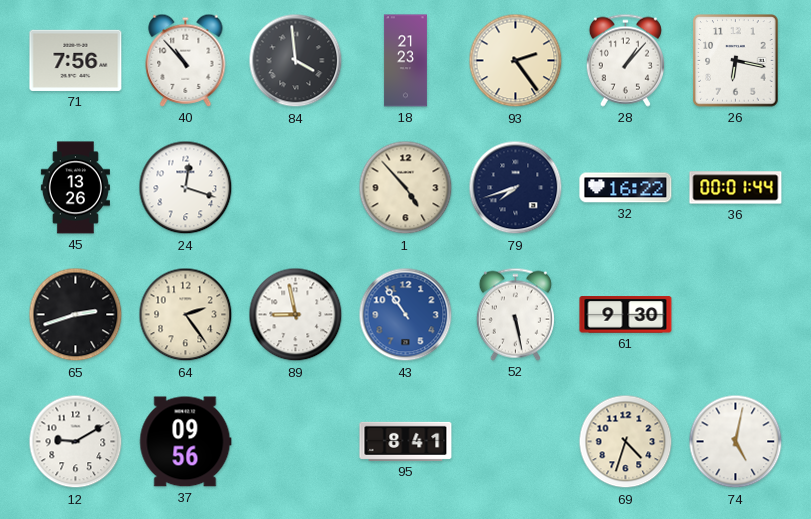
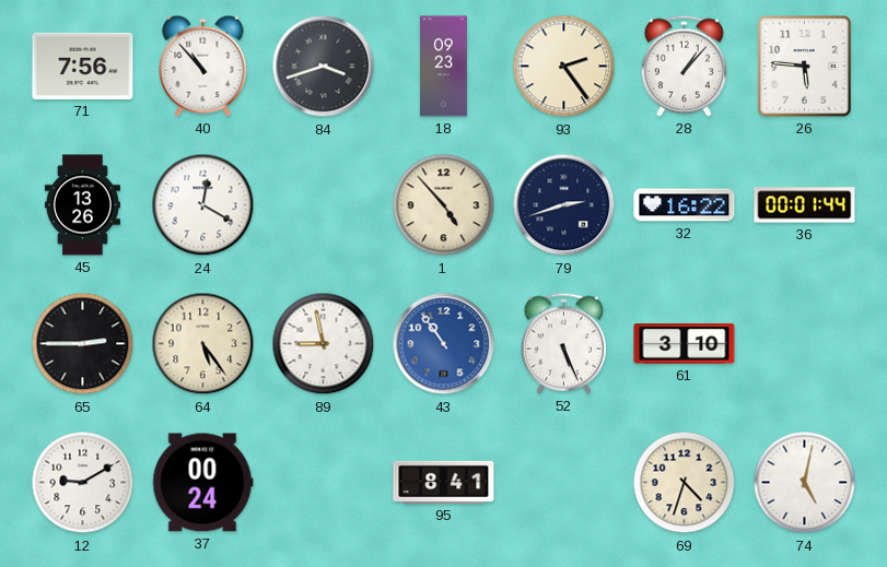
84: 3:59 -> 3:42
18: 21:23 -> 09:23
26: 6:17 -> 5:46
24: 12:18 -> 12:20
79: 7:42 -> 2:42
65: 2:42 -> 2:45
64: 2:24 -> 5:24
52: 5:28 -> 5:26
61: 9:30 -> 3:10
37: 09:56 -> 00:24
